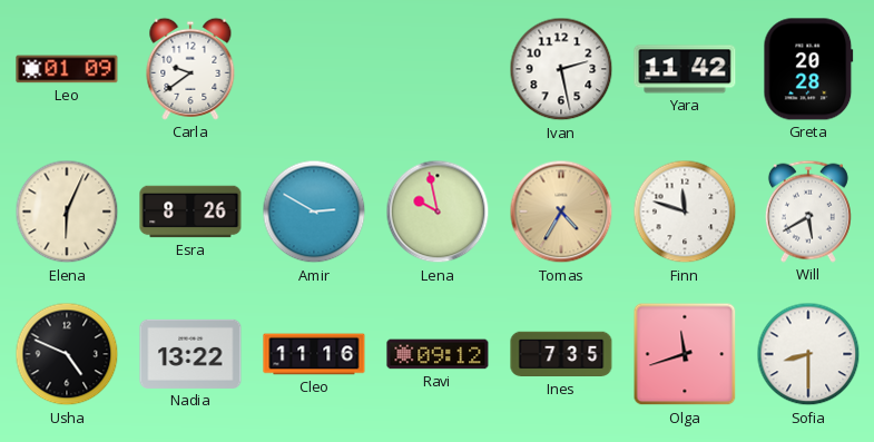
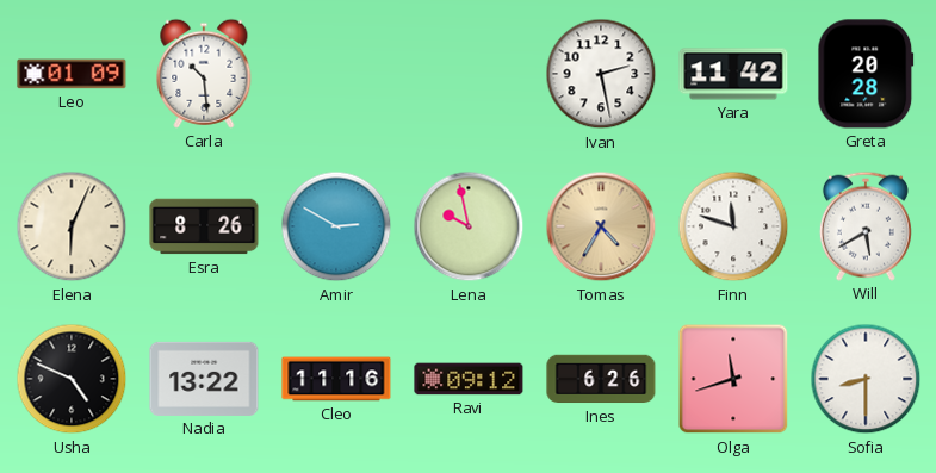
Carla: 9:39 -> 10:29
Ines: 7:35 -> 6:26
